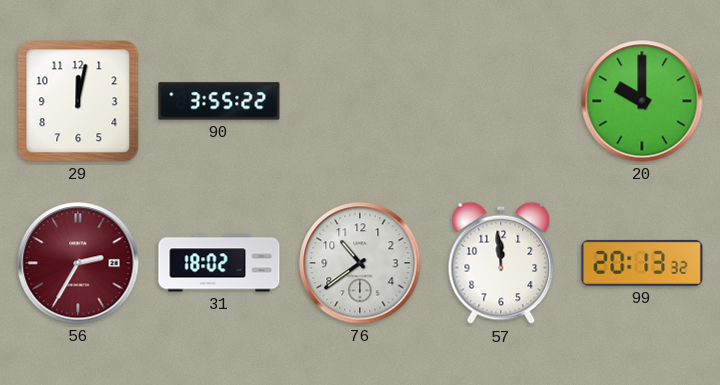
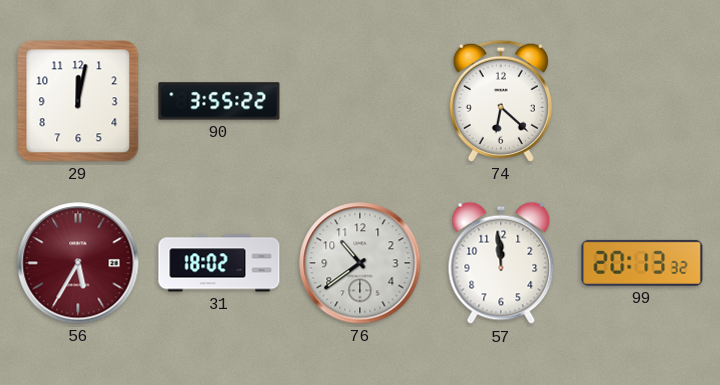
74: none -> 6:22
20: 10:00 -> none
56: 2:35 -> 5:35
